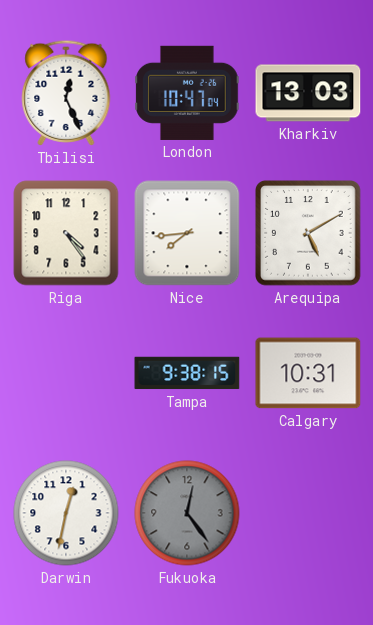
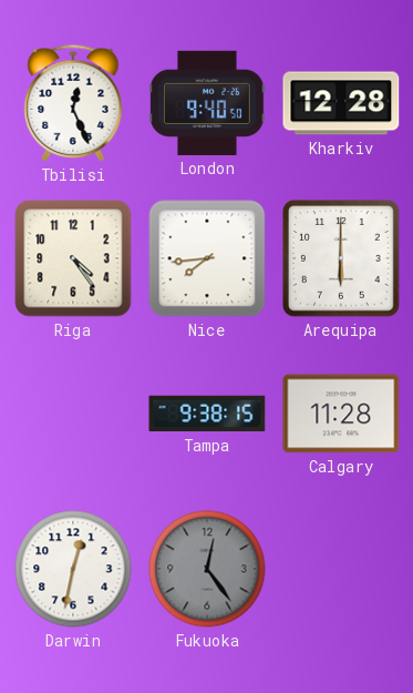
London: 10:47 -> 9:40
Kharkiv: 13:03 -> 12:28
Arequipa: 5:10 -> 6:00
Calgary: 10:31 -> 11:28
